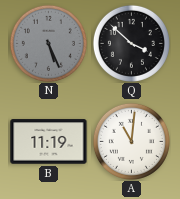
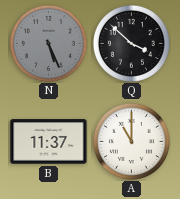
B: 11:19 -> 11:37
A: 11:01 -> 11:00
